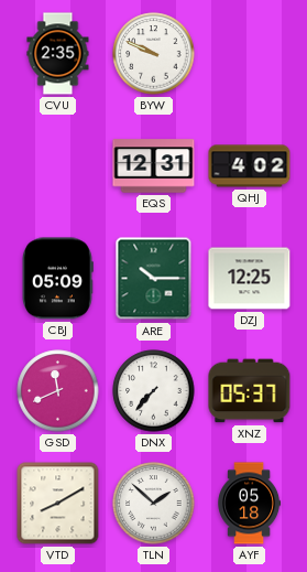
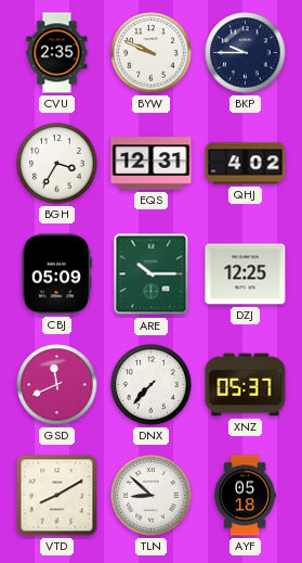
BKP: none -> 9:45
BGH: none -> 3:35
TLN: 1:52 -> 8:52
